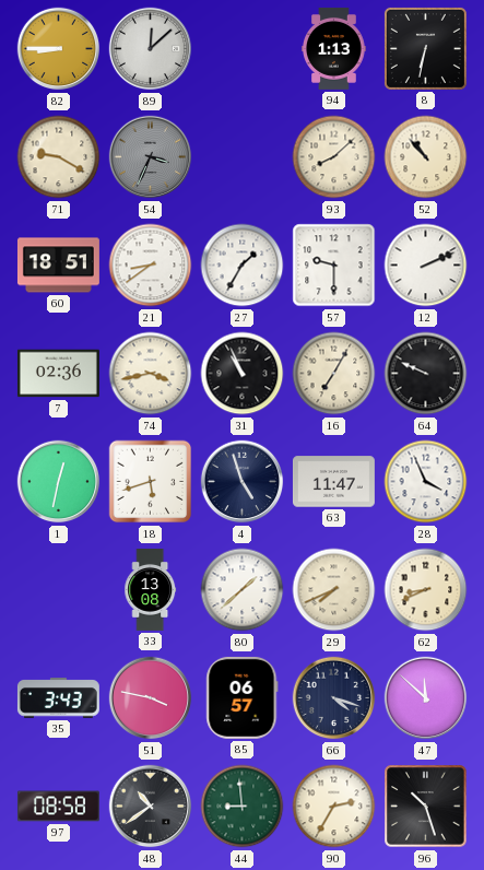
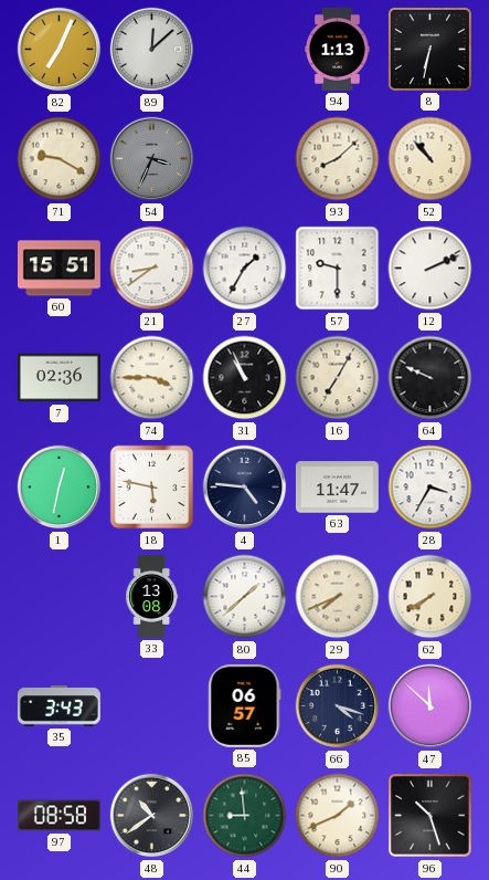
82: 8:45 -> 7:04
60: 18:51 -> 15:51
74: 3:43 -> 3:45
18: 5:42 -> 5:47
4: 4:57 -> 4:46
28: 3:56 -> 3:35
62: 8:41 -> 7:40
51: 3:47 -> none
90: 2:35 -> 1:41
